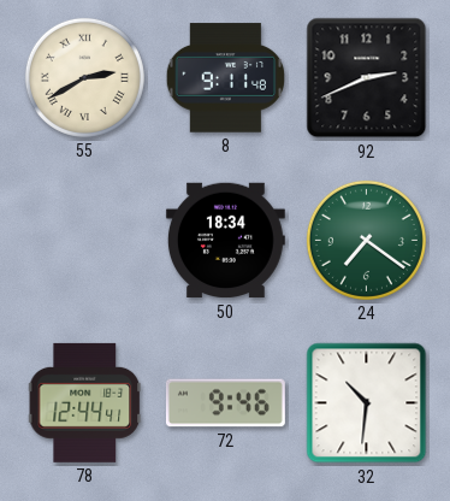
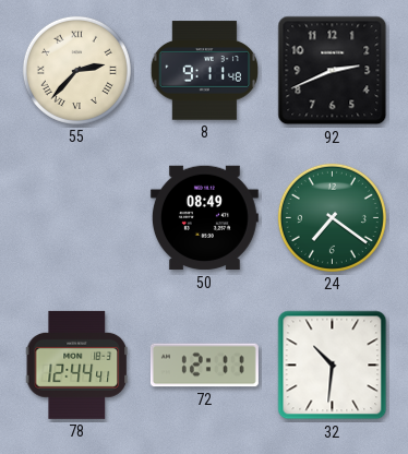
55: 2:40 -> 2:37
50: 18:34 -> 08:49
72: 9:46 -> 12:11
